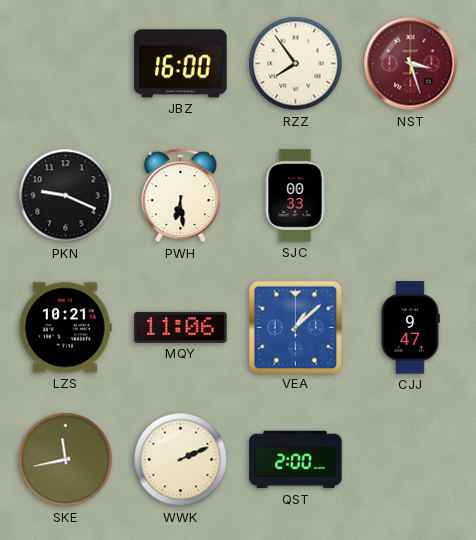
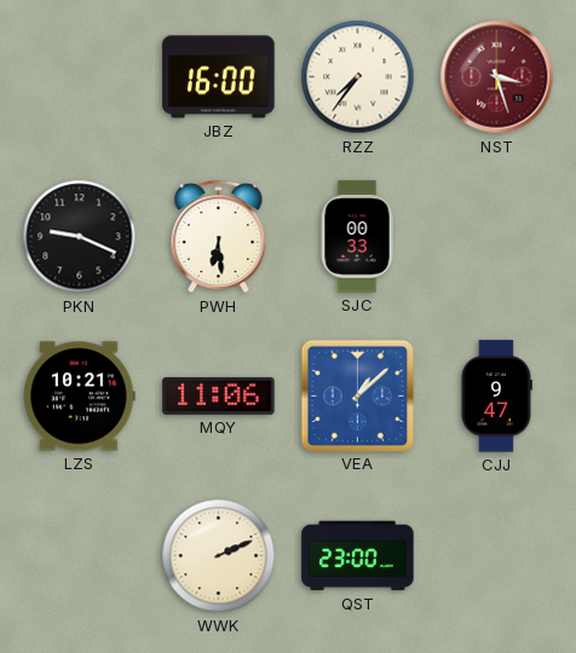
RZZ: 7:54 -> 7:36
SKE: 11:43 -> none
QST: 2:00 -> 23:00
